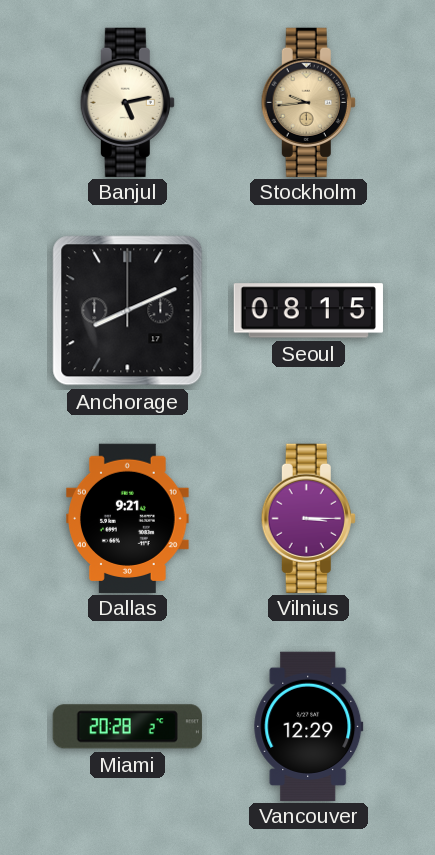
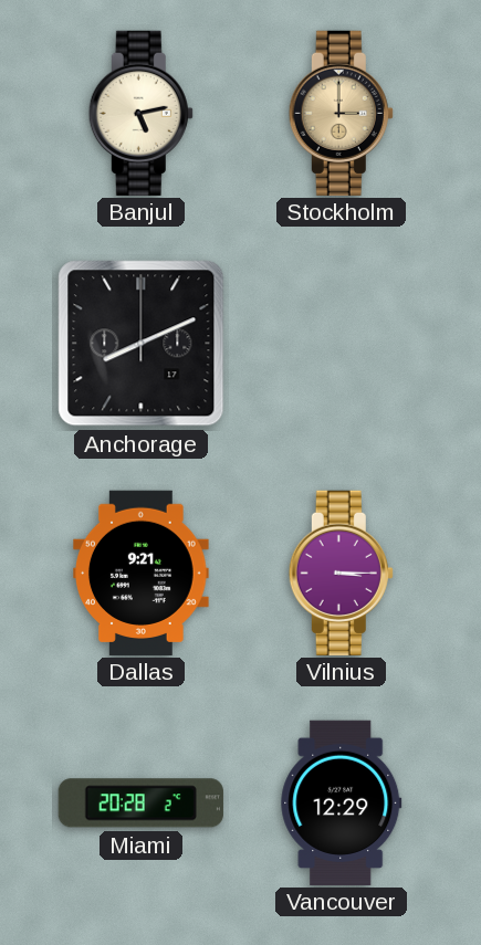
Stockholm: 9:44 -> 3:00
Seoul: 08:15 -> none
